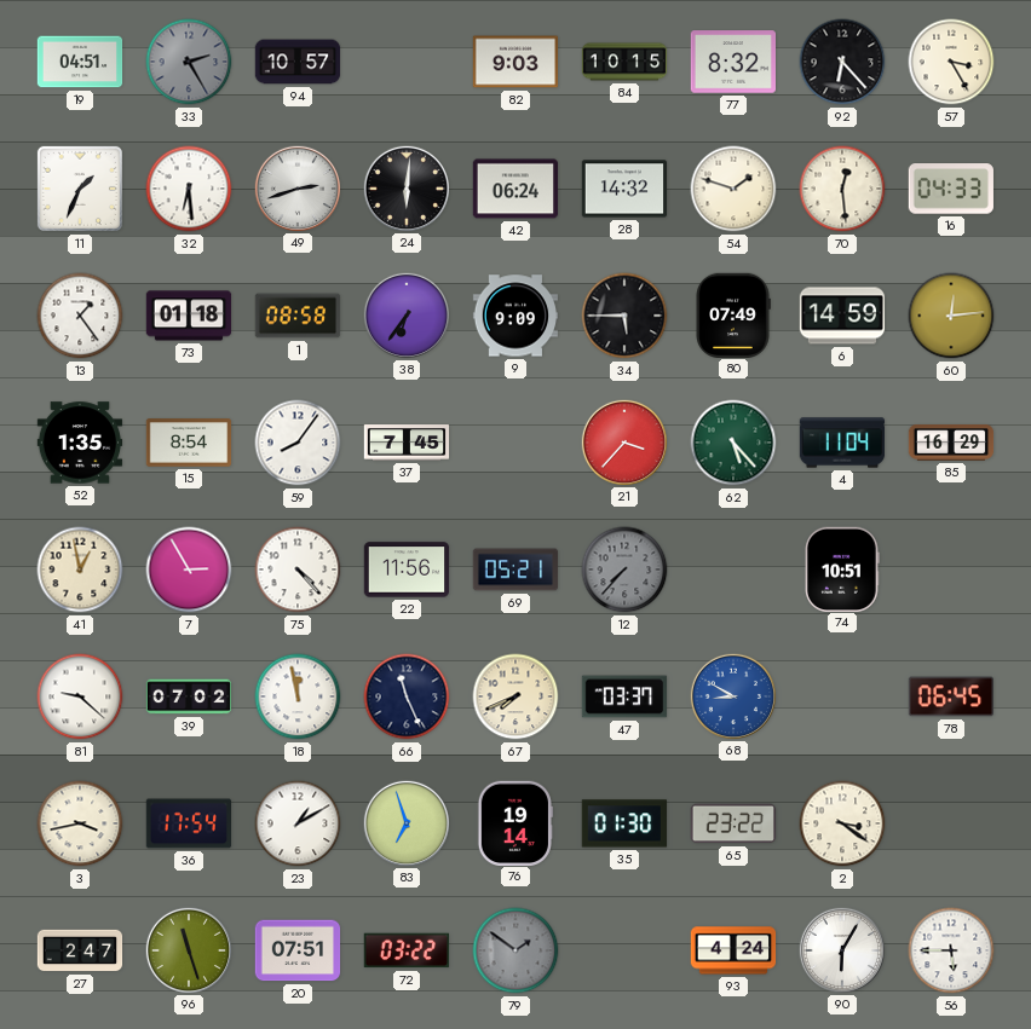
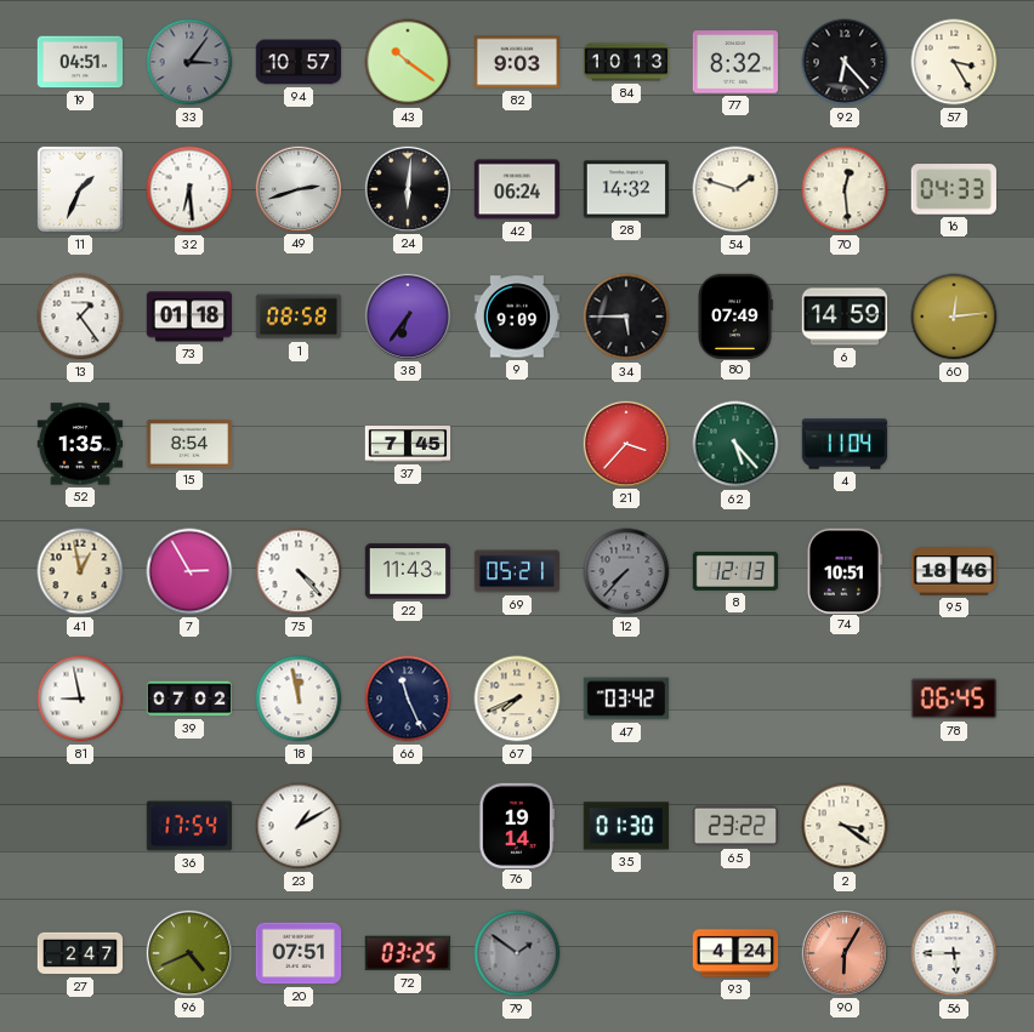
33: 2:25 -> 3:06
43: none -> 10:21
84: 10:15 -> 10:13
59: 8:06 -> none
85: 16:29 -> none
22: 11:56 -> 11:43
8: none -> 12:13
95: none -> 18:46
81: 9:22 -> 8:58
47: 03:37 -> 03:42
68: 8:50 -> none
3: 3:43 -> none
83: 6:57 -> none
96: 11:27 -> 4:41
72: 03:22 -> 03:25
90 dial: white -> salmon
